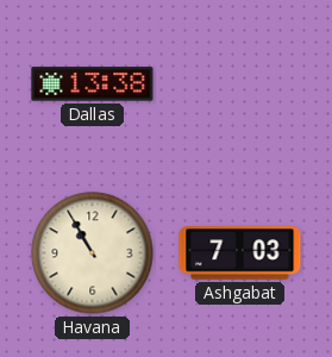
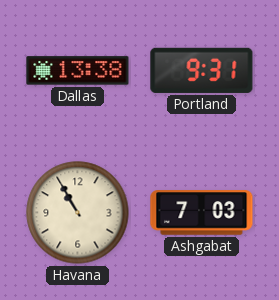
Portland: none -> 9:31
